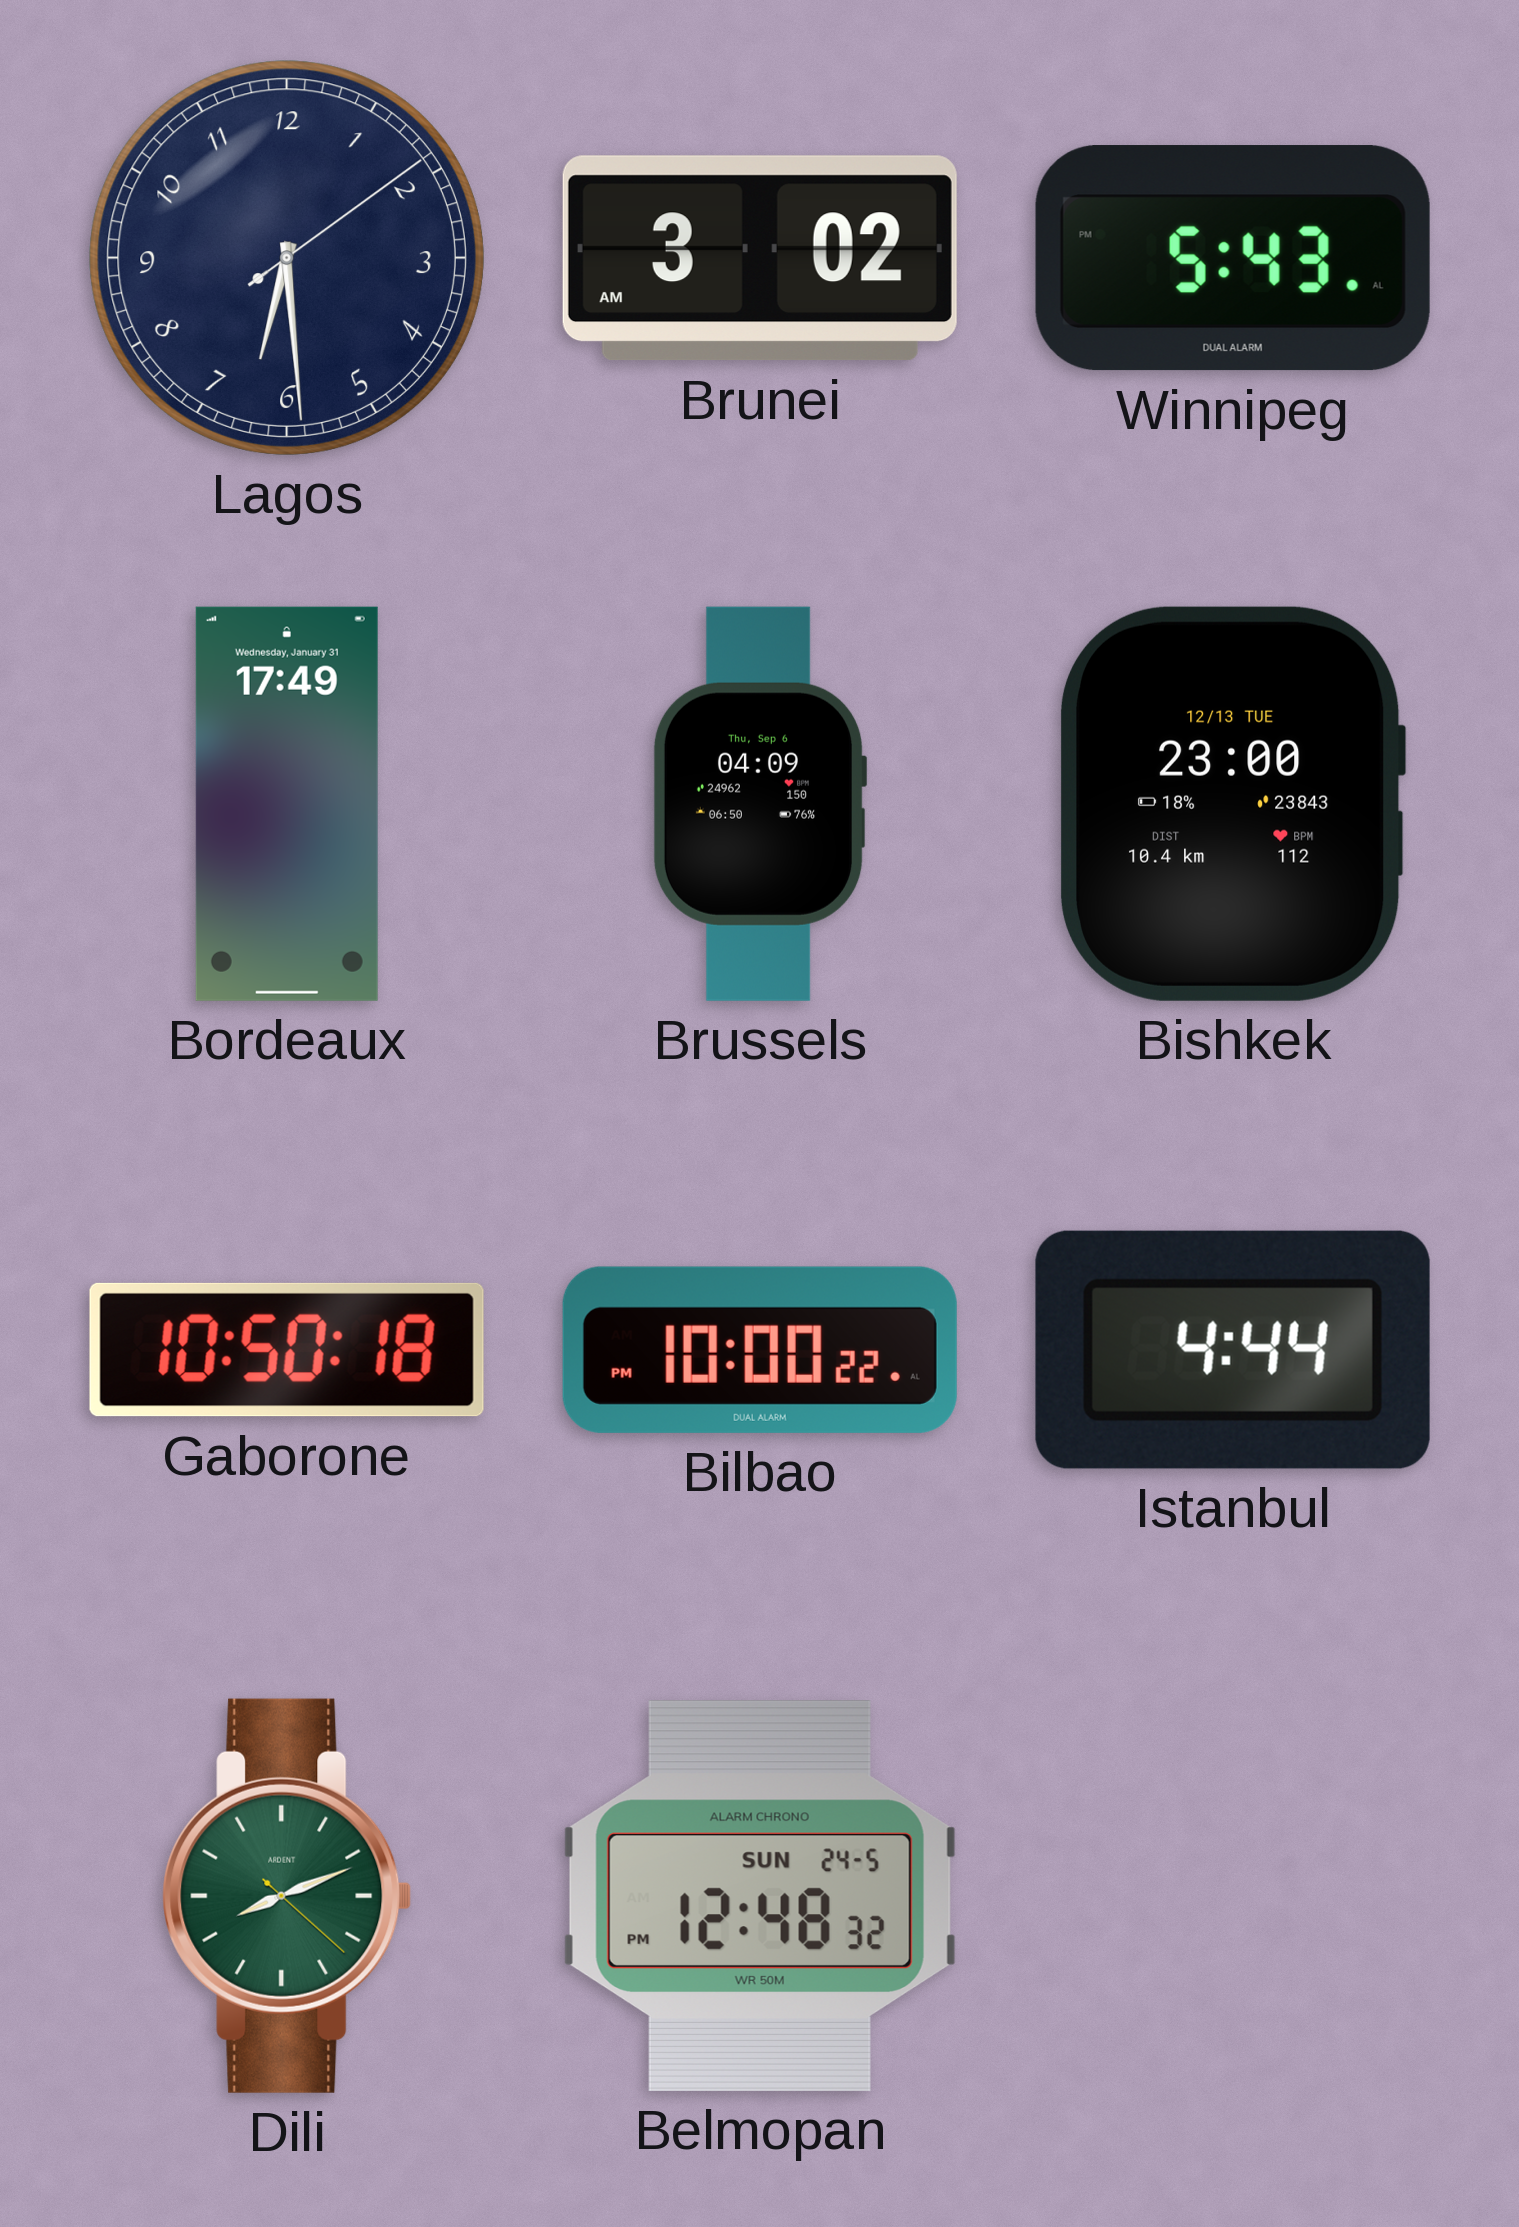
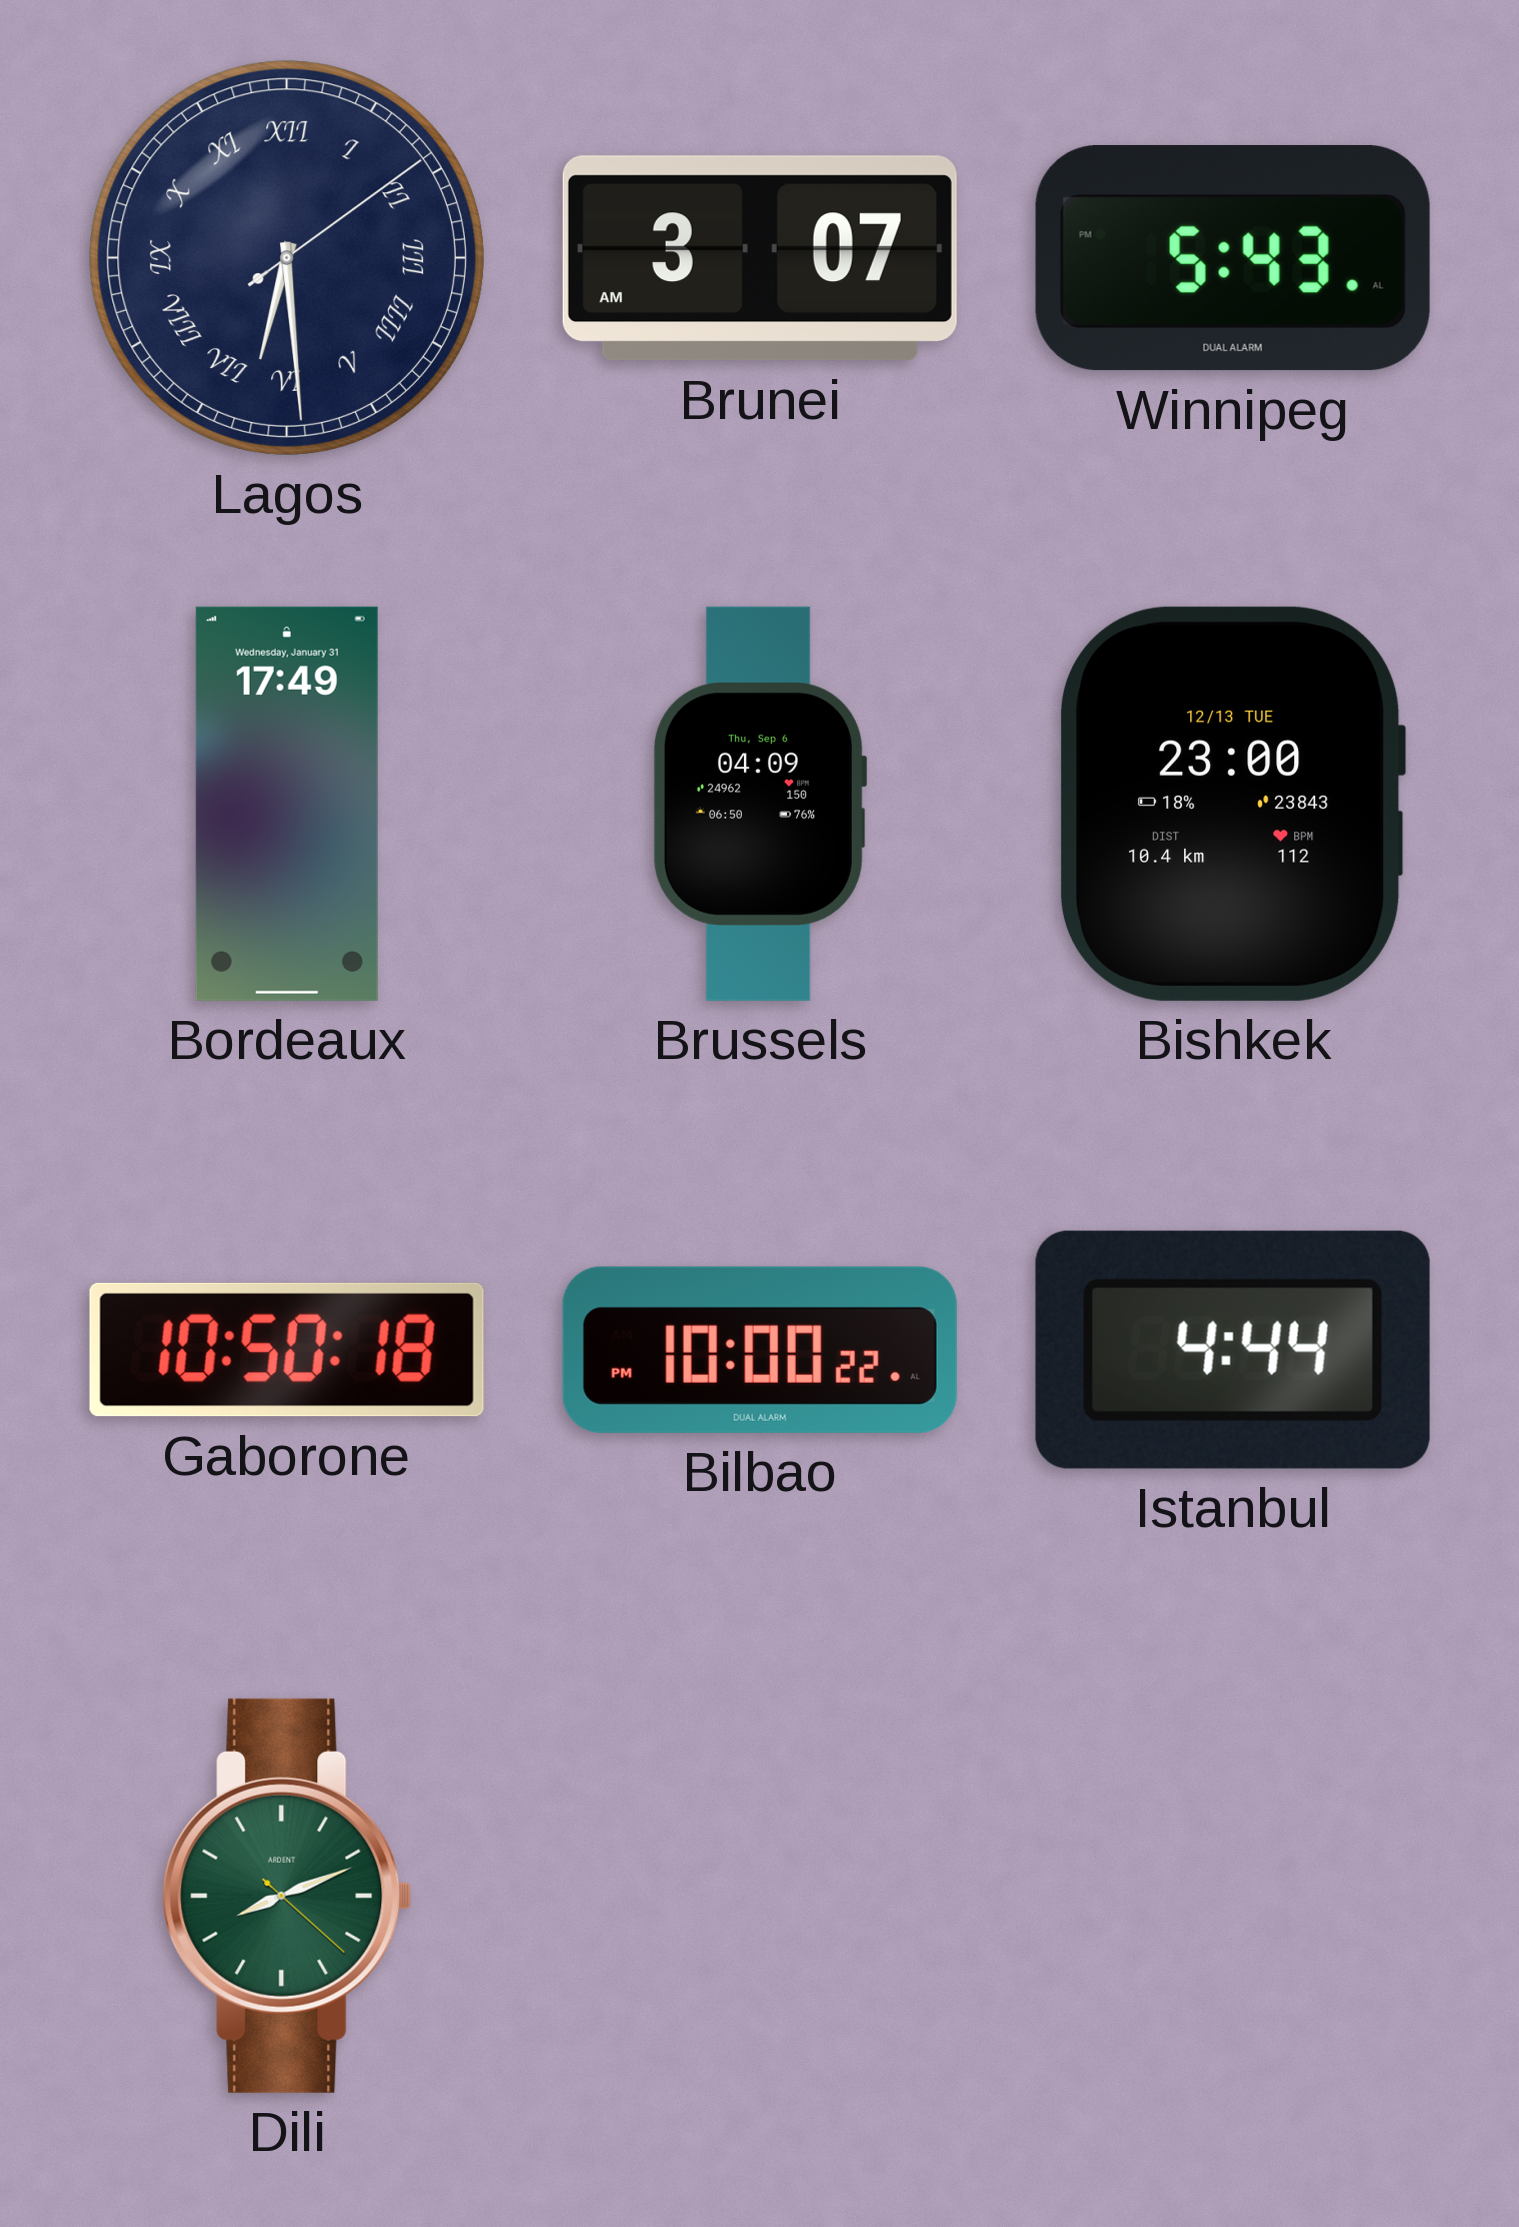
Lagos numerals: Arabic -> Roman
Brunei: 3:02 -> 3:07
Belmopan: 12:48 -> none
